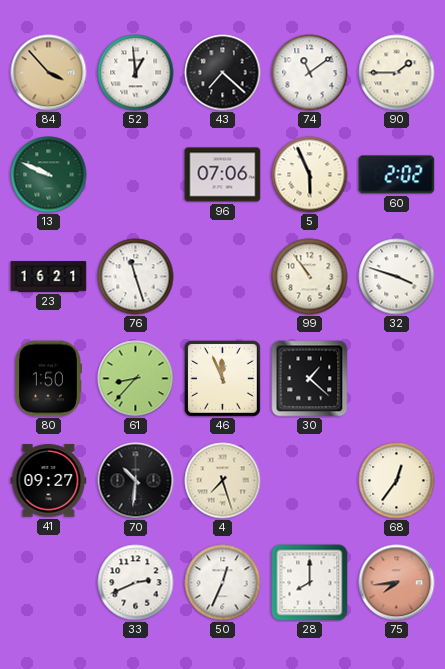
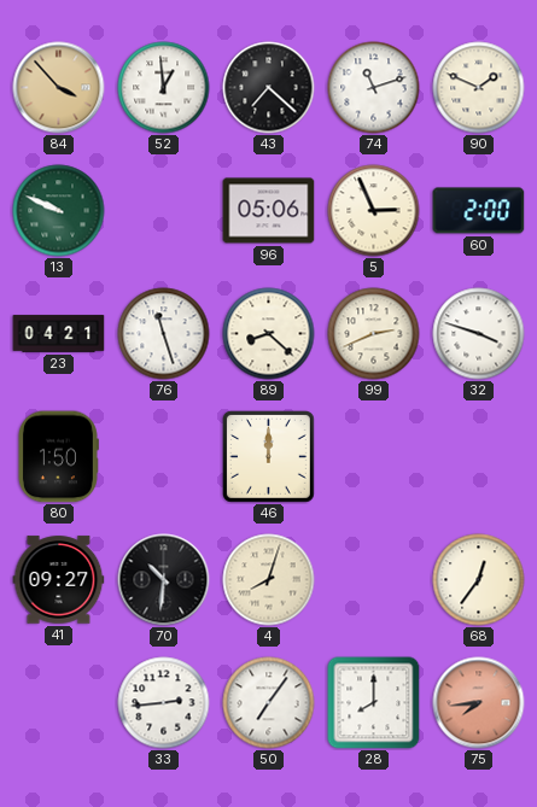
74: 11:09 -> 11:12
90: 1:45 -> 1:49
96: 07:06 -> 05:06
5: 5:56 -> 2:56
60: 2:02 -> 2:00
23: 16:21 -> 04:21
89: none -> 8:22
99: 10:54 -> 2:41
61: 8:37 -> none
46: 11:56 -> 12:00
30: 1:22 -> none
4: 7:27 -> 8:03
33: 2:41 -> 2:44
50: 12:34 -> 7:06
